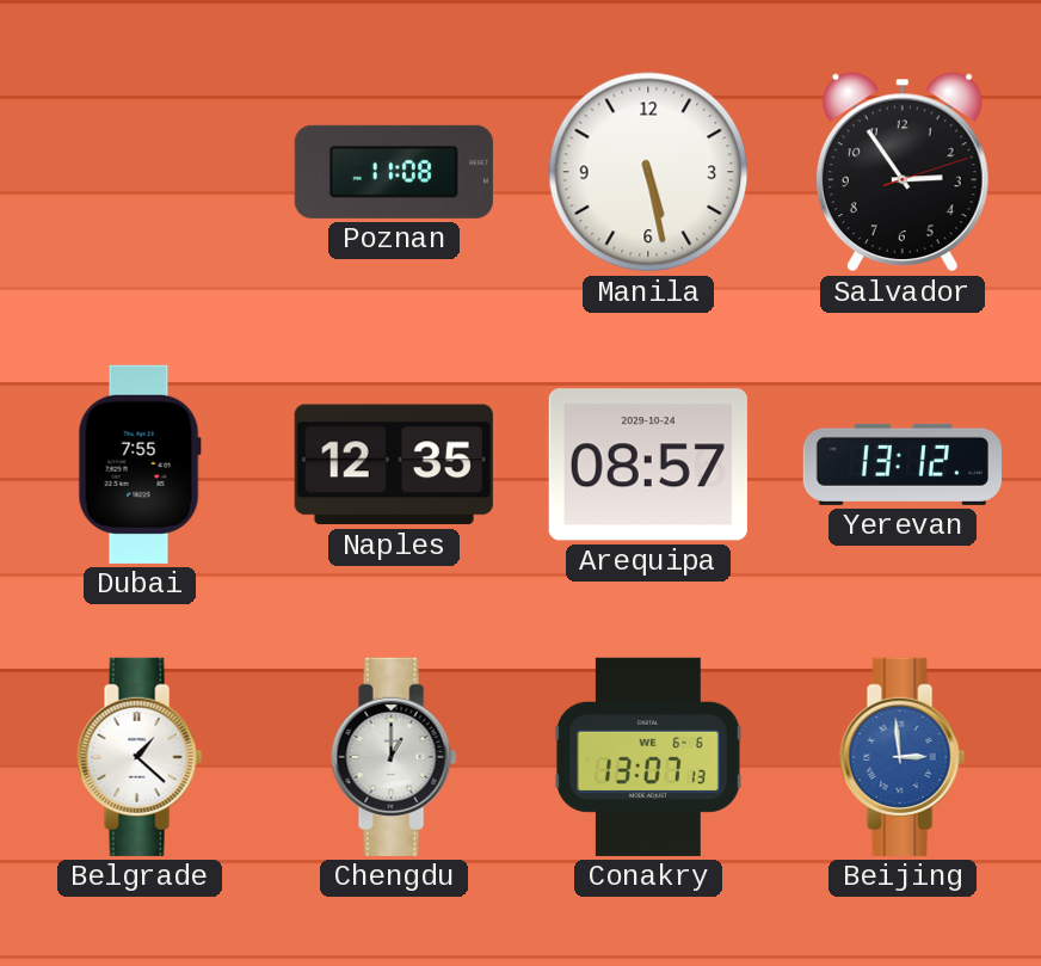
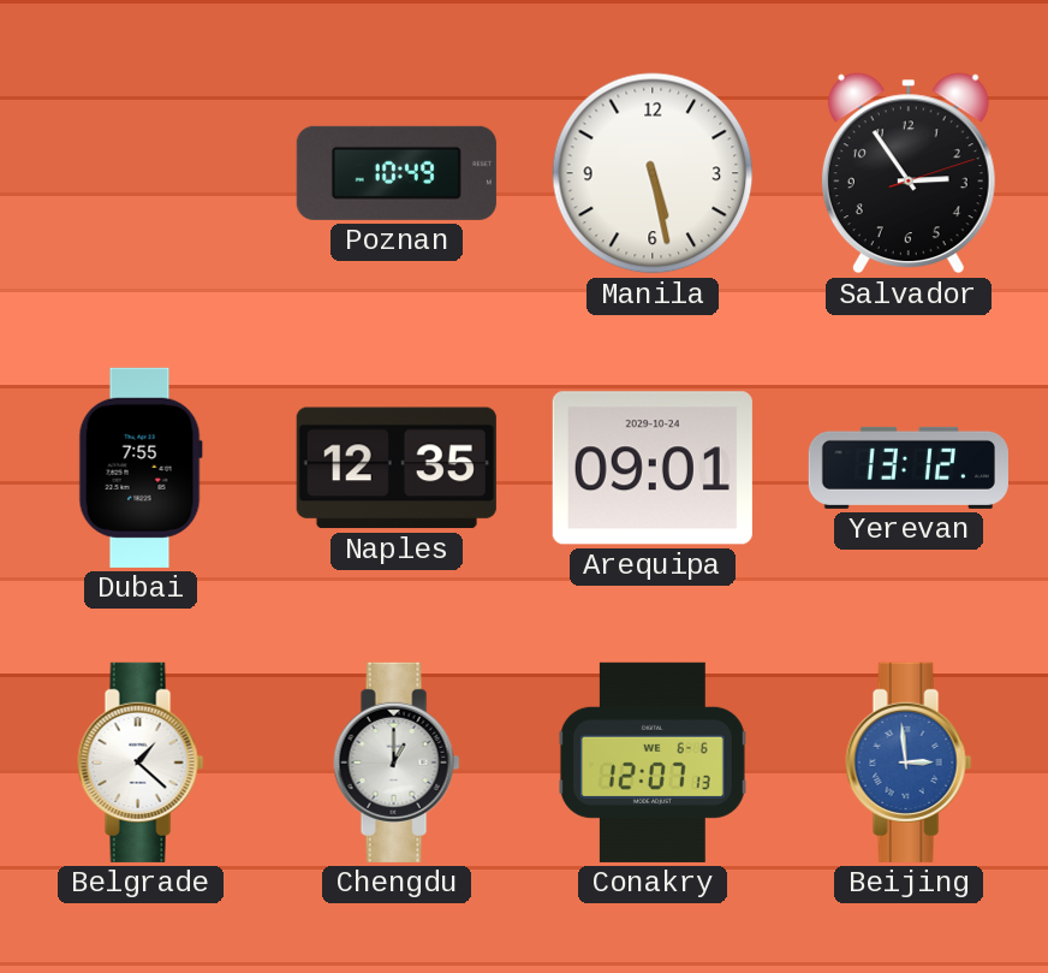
Poznan: 11:08 -> 10:49
Arequipa: 08:57 -> 09:01
Conakry: 13:07 -> 12:07
